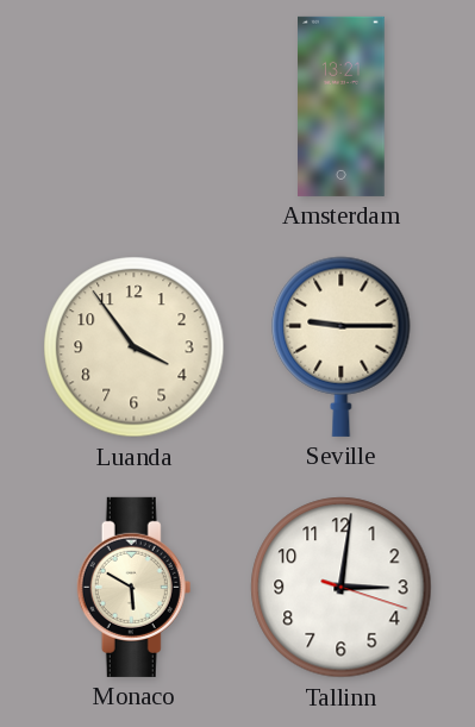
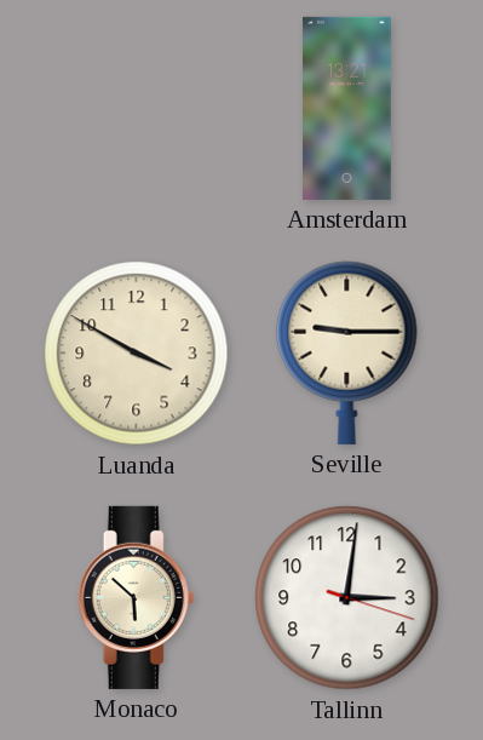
Luanda: 3:54 -> 3:50
Monaco: 5:50 -> 5:52
